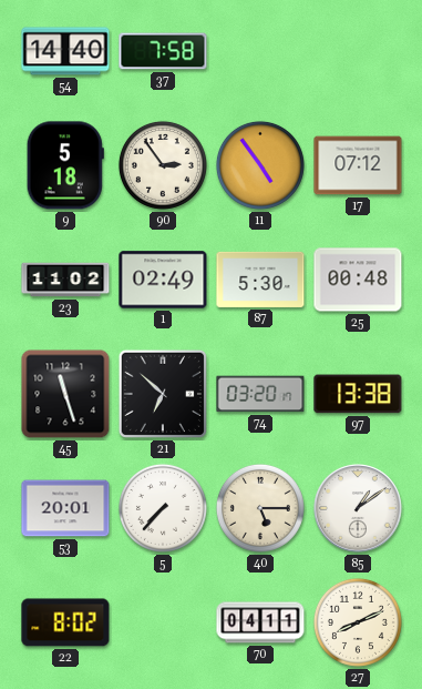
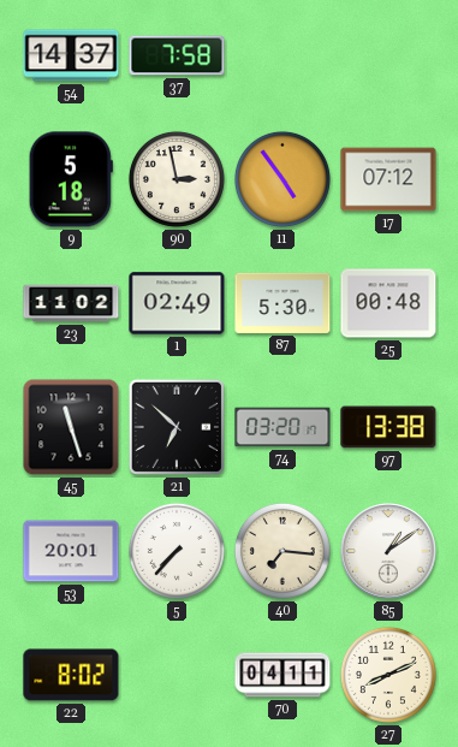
54: 14:40 -> 14:37
90: 2:54 -> 2:58
40: 5:15 -> 7:16
